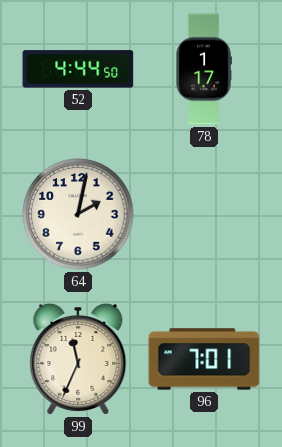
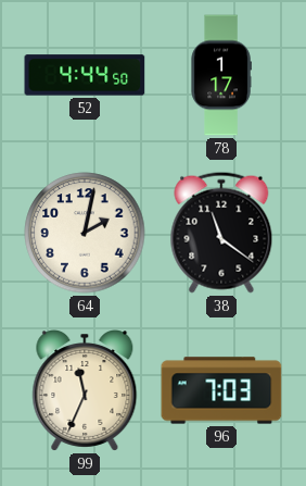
38: none -> 11:21
96: 7:01 -> 7:03
